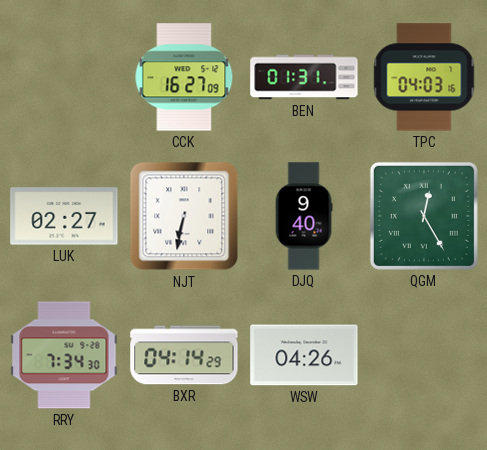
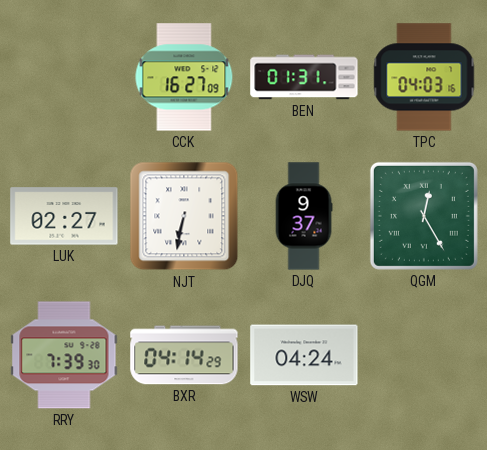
DJQ: 9:40 -> 9:37
RRY: 7:34 -> 7:39
WSW: 04:26 -> 04:24
